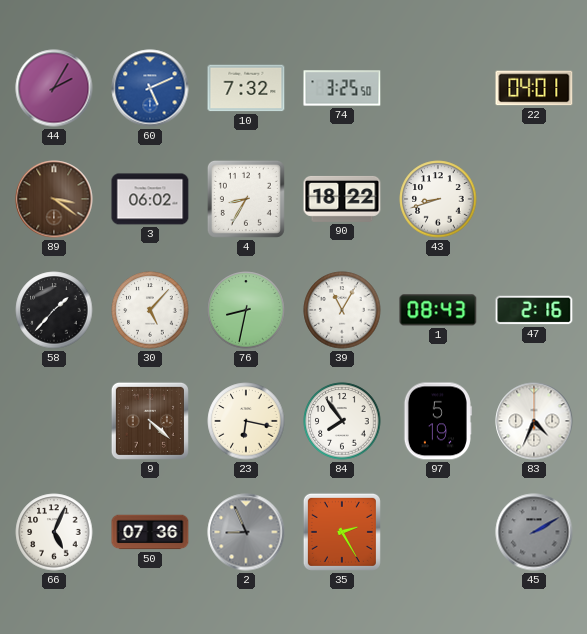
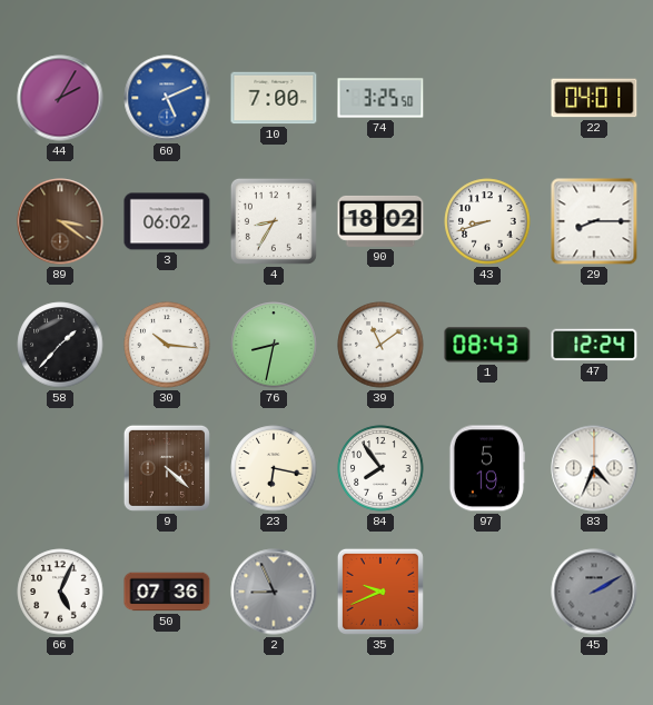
10: 7:32 -> 7:00
90: 18:22 -> 18:02
29: none -> 8:15
30: 5:07 -> 10:16
39: 11:05 -> 11:09
47: 2:16 -> 12:24
35: 2:25 -> 9:41
